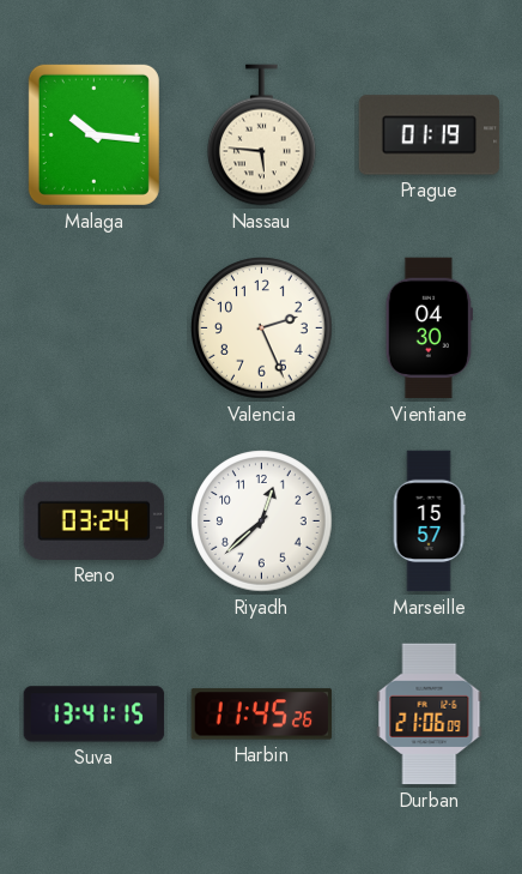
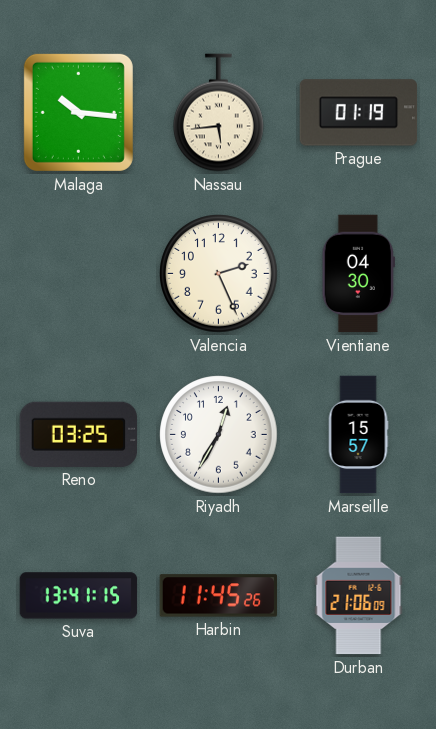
Nassau: 5:46 -> 5:44
Reno: 03:24 -> 03:25
Riyadh: 12:38 -> 12:35
